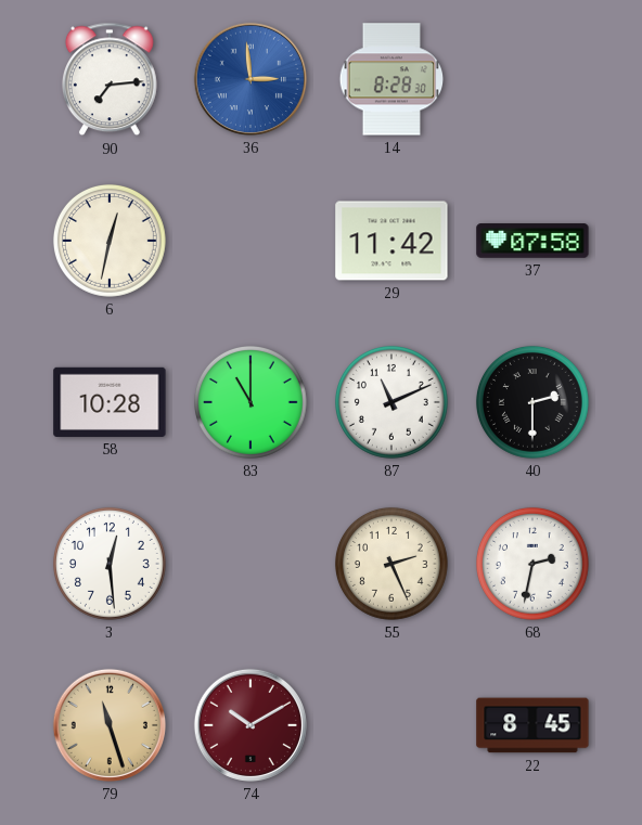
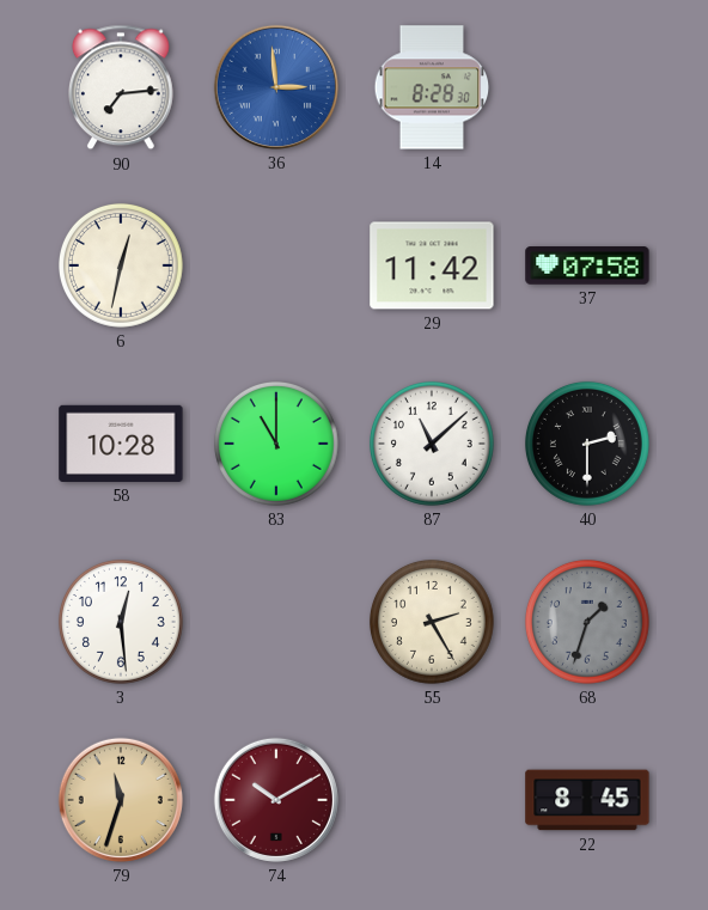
87: 11:11 -> 11:08
55: 2:26 -> 2:25
68: 2:32 -> 1:33
68 dial: white -> grey
79: 11:27 -> 11:33
